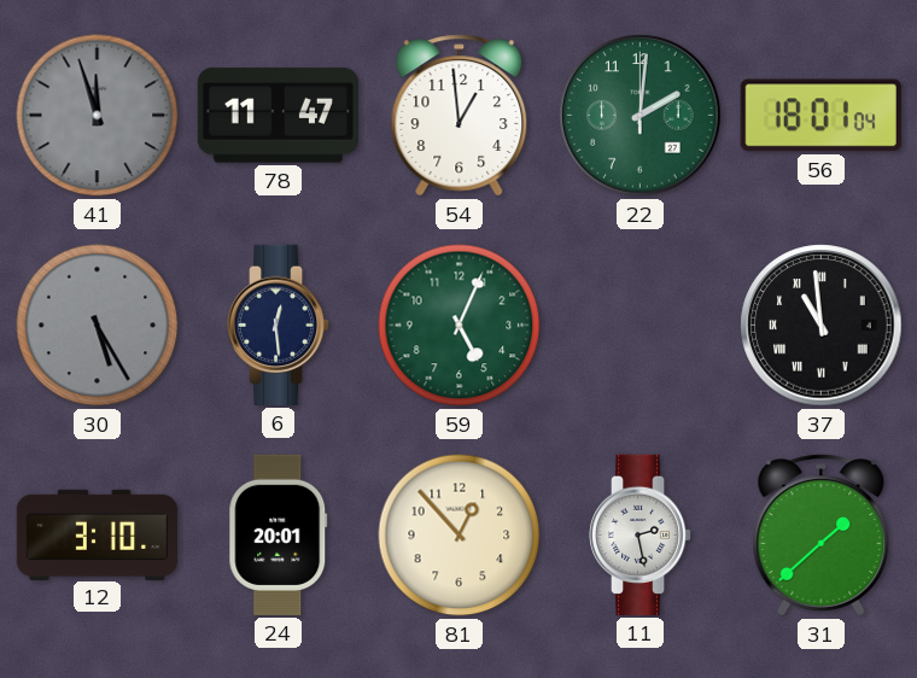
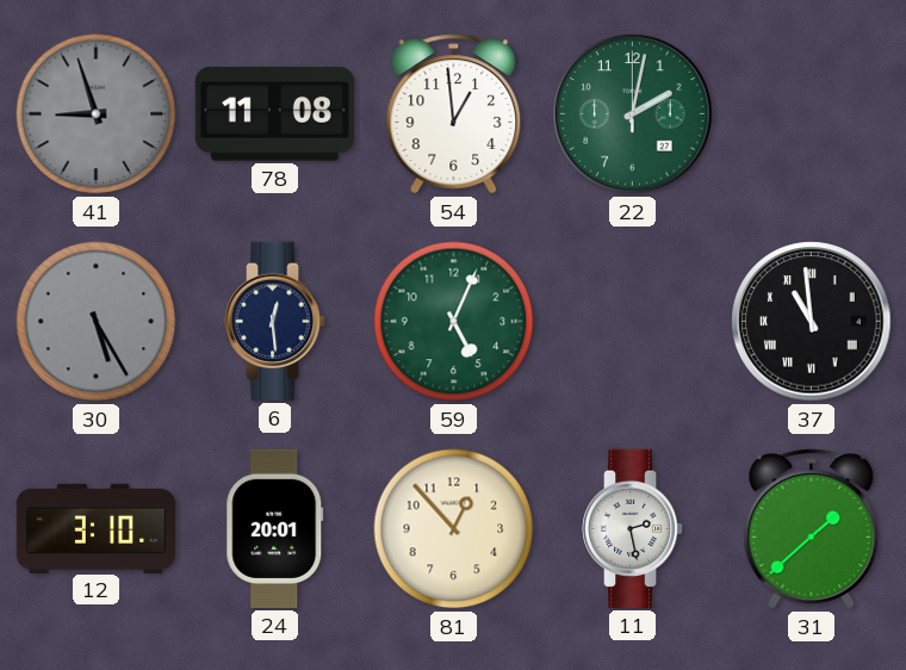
41: 11:57 -> 8:57
78: 11:47 -> 11:08
22: 2:01 -> 2:02
56: 18:01 -> none
